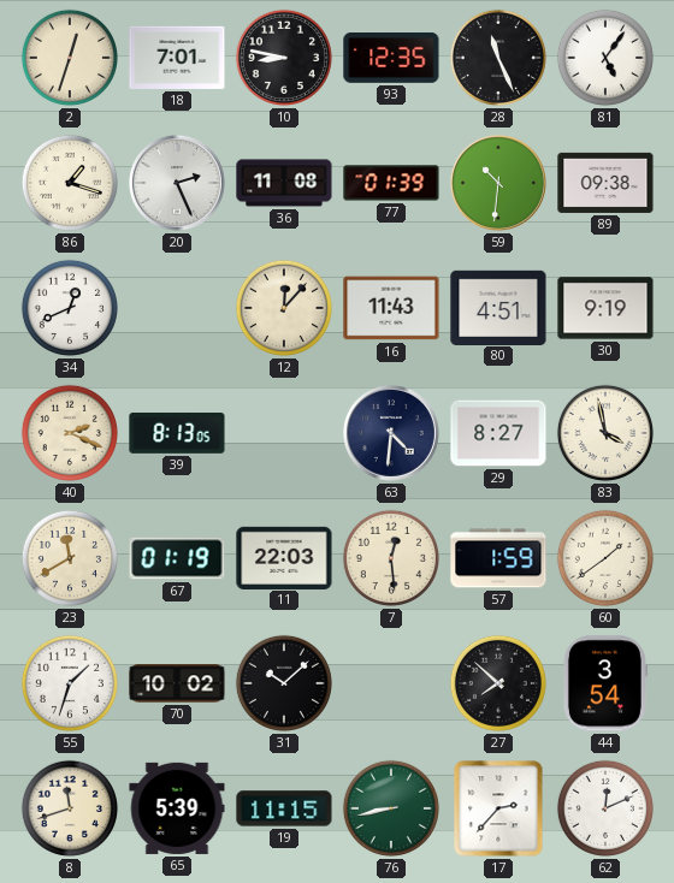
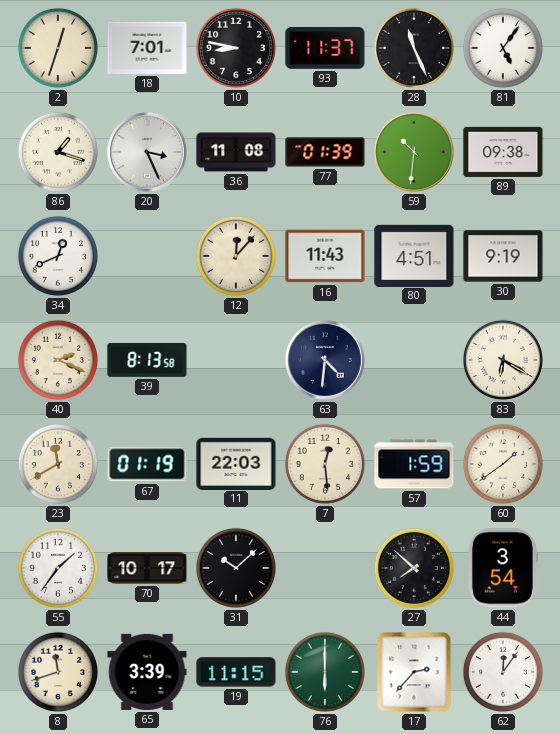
93: 12:35 -> 11:37
20: 2:26 -> 3:26
39: 8:13:05 -> 8:13:58
29: 8:27 -> none
83: 3:58 -> 6:20
55: 1:33 -> 1:36
70: 10:02 -> 10:17
65: 5:39 -> 3:39
76: 8:43 -> 6:00
62: 12:11 -> 12:06
